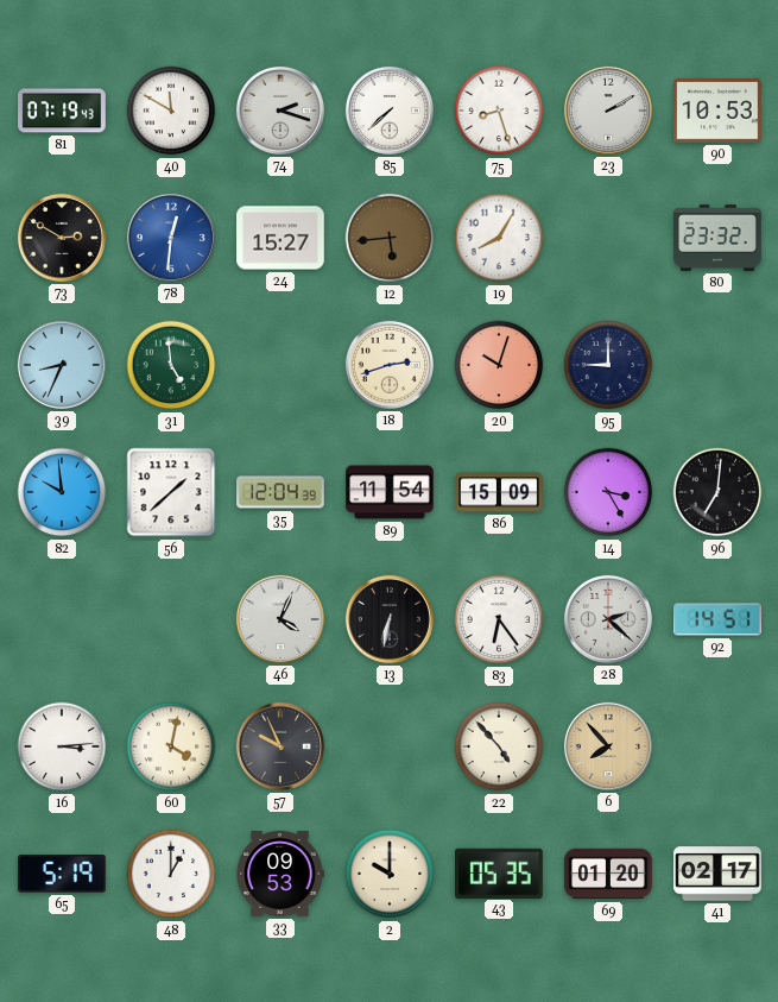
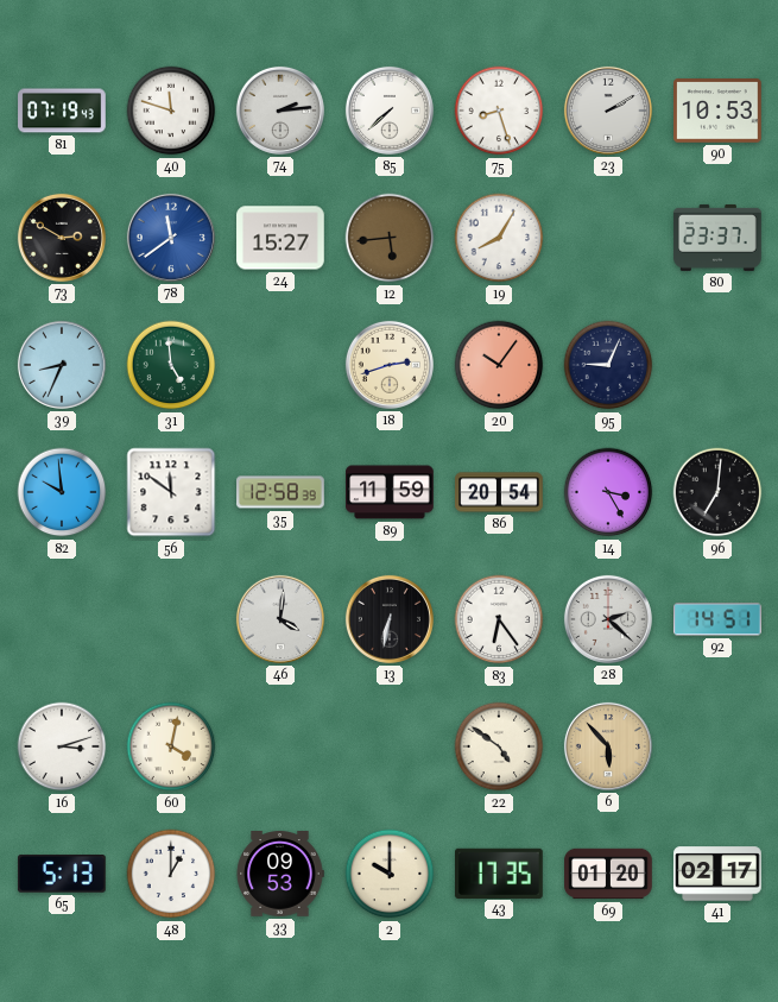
40: 11:50 -> 11:48
74: 2:18 -> 2:14
78: 12:31 -> 11:39
80: 23:32 -> 23:37
20: 10:03 -> 10:06
95: 9:00 -> 9:04
56: 1:38 -> 11:51
35: 12:04 -> 12:58
89: 11:54 -> 11:59
86: 15:09 -> 20:54
46: 4:04 -> 4:01
16: 3:14 -> 3:12
57: 9:56 -> none
22: 4:53 -> 4:51
6: 7:53 -> 5:53
65: 5:19 -> 5:13
43: 05:35 -> 17:35
